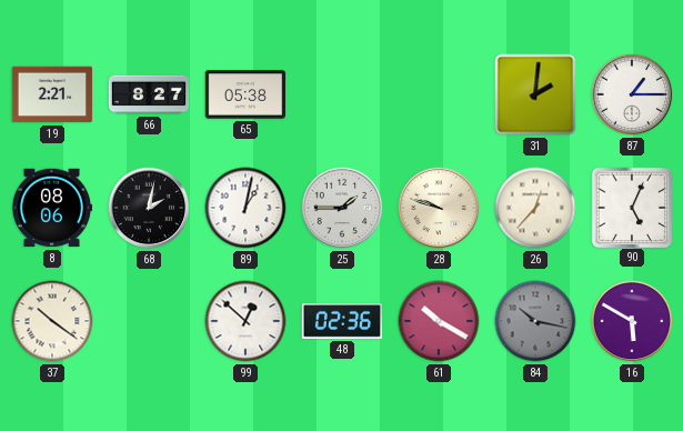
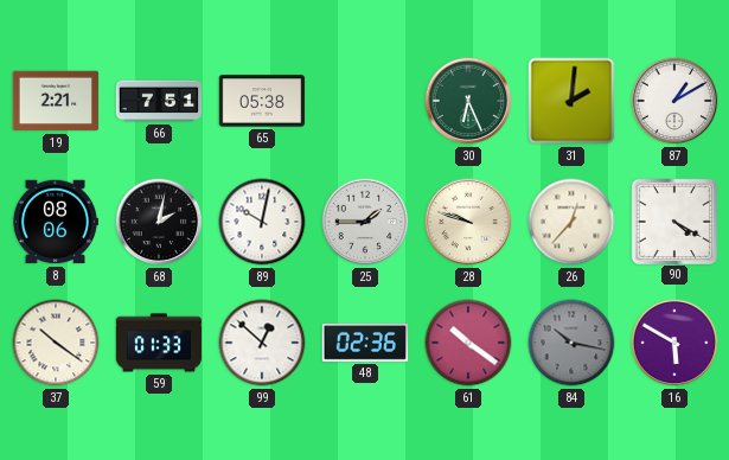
66: 8:27 -> 7:51
30: none -> 6:26
87: 1:15 -> 1:10
89: 1:02 -> 10:02
90: 5:04 -> 4:20
59: none -> 01:33
61: 10:20 -> 10:21
